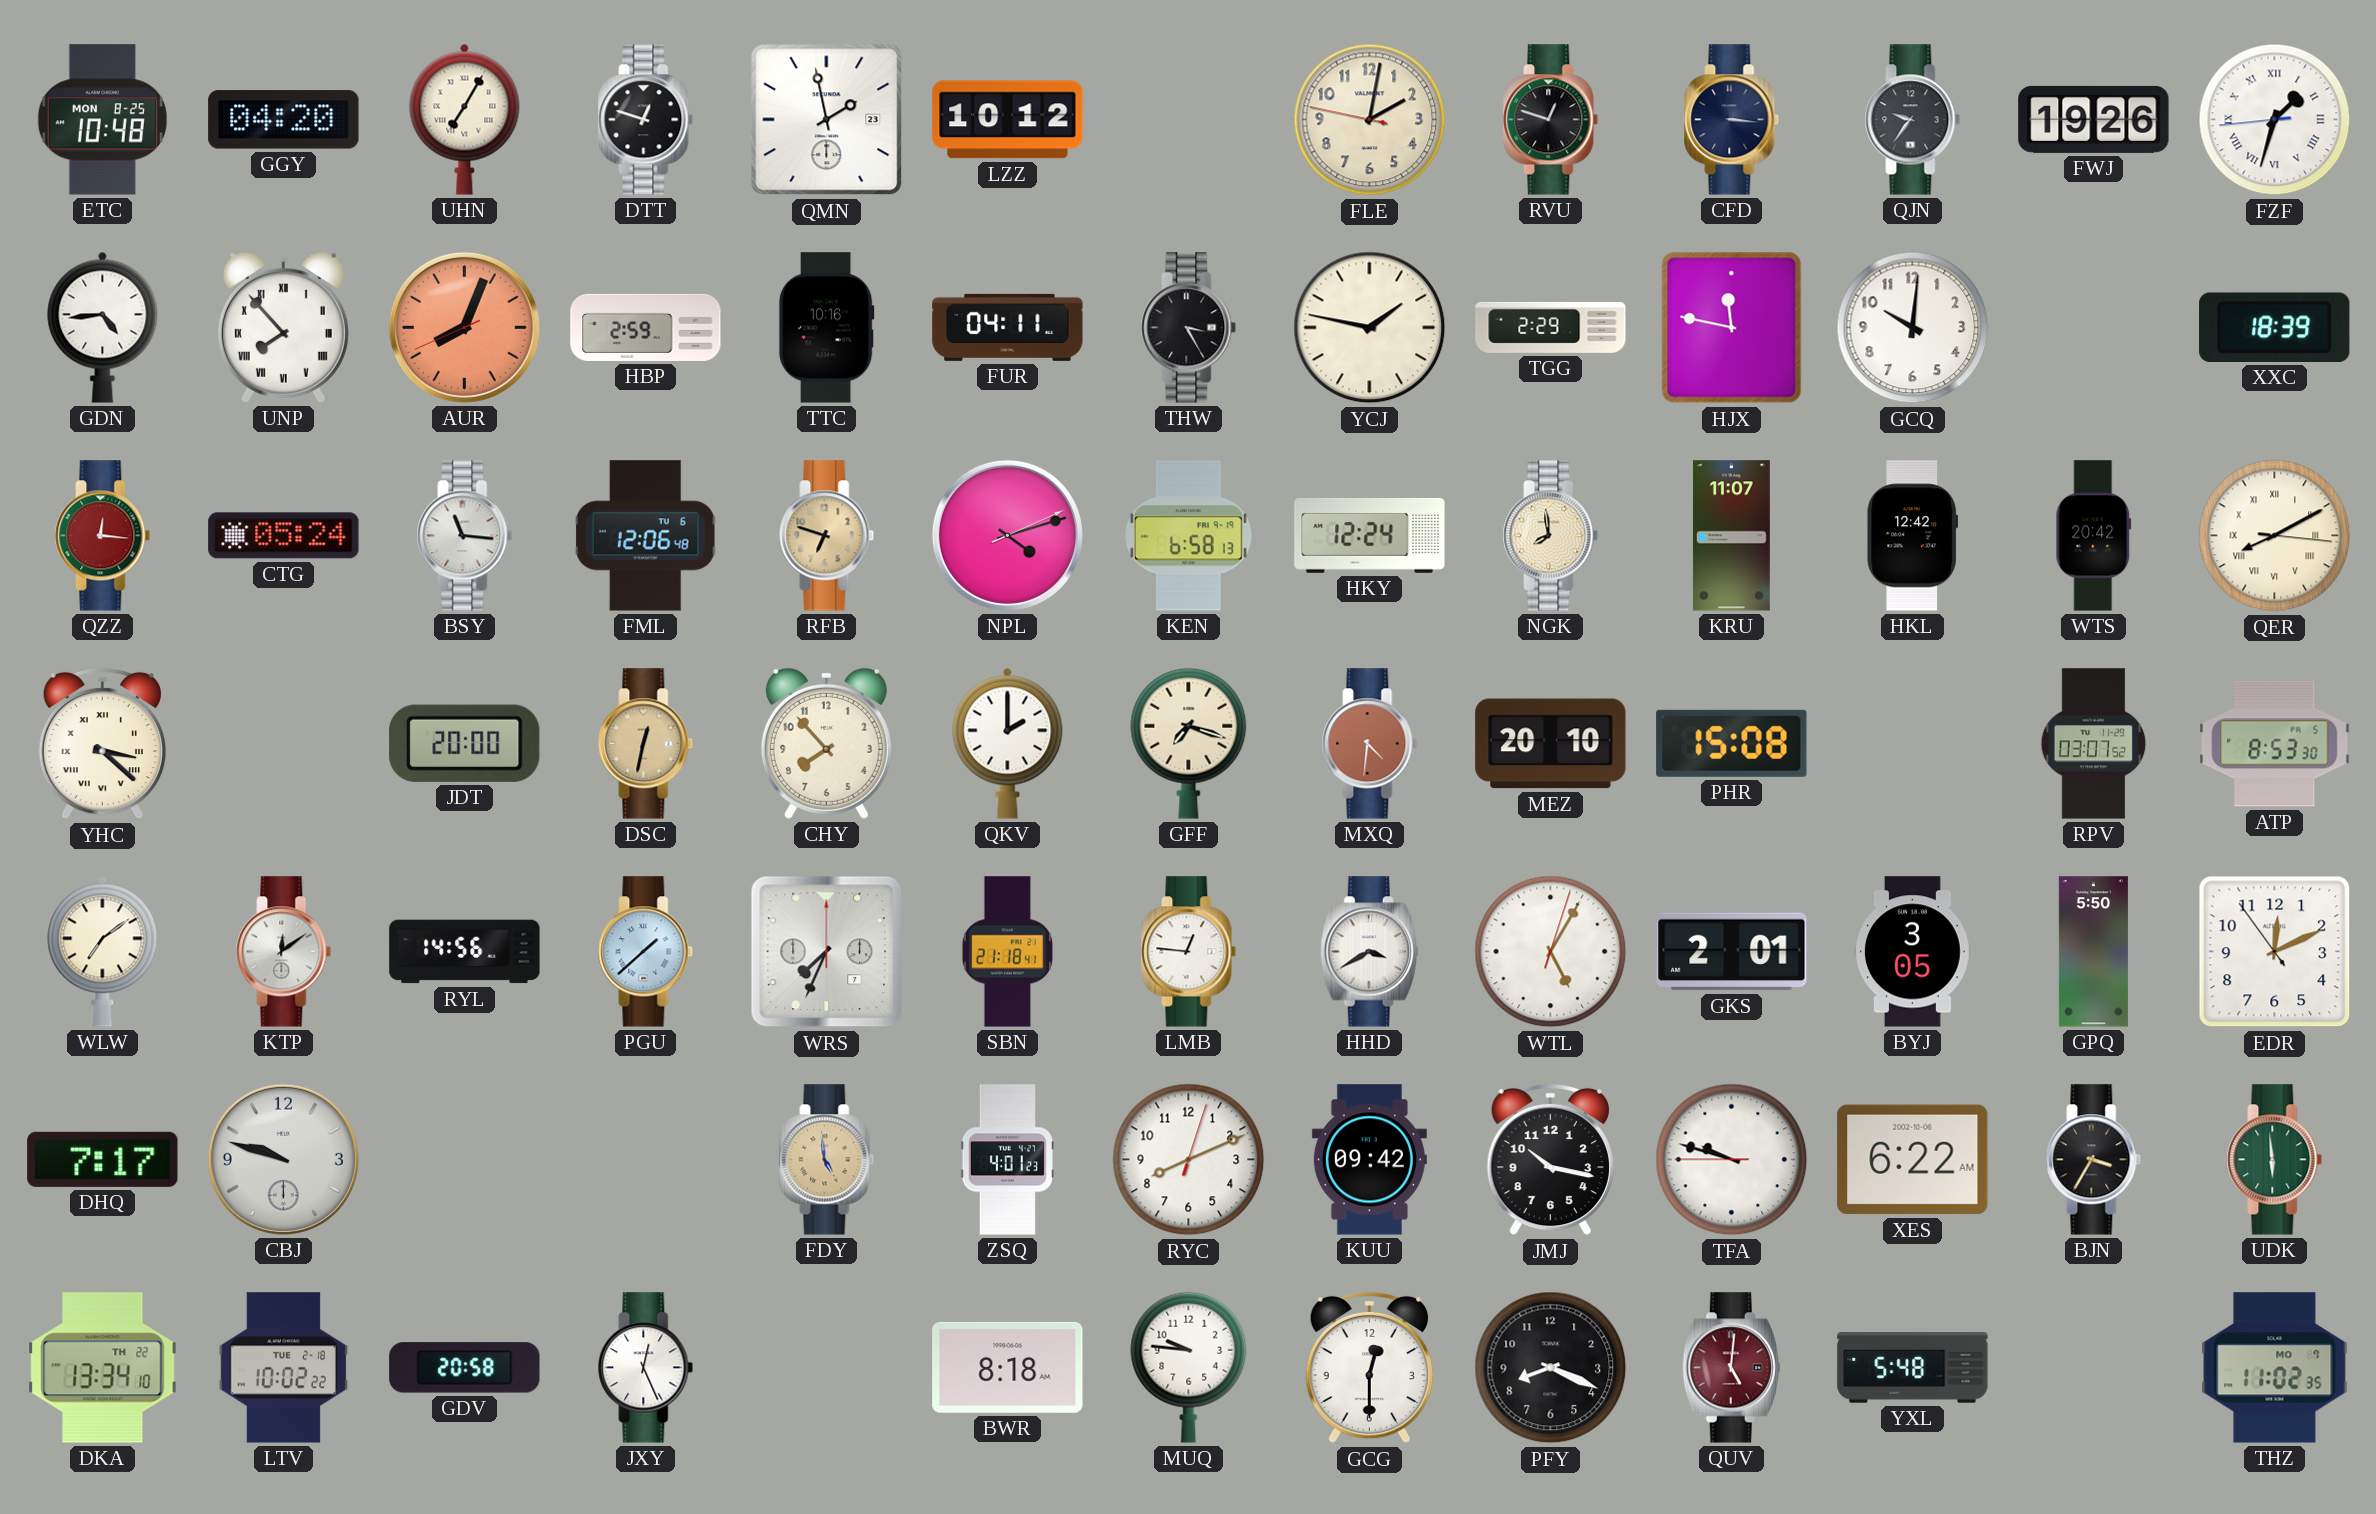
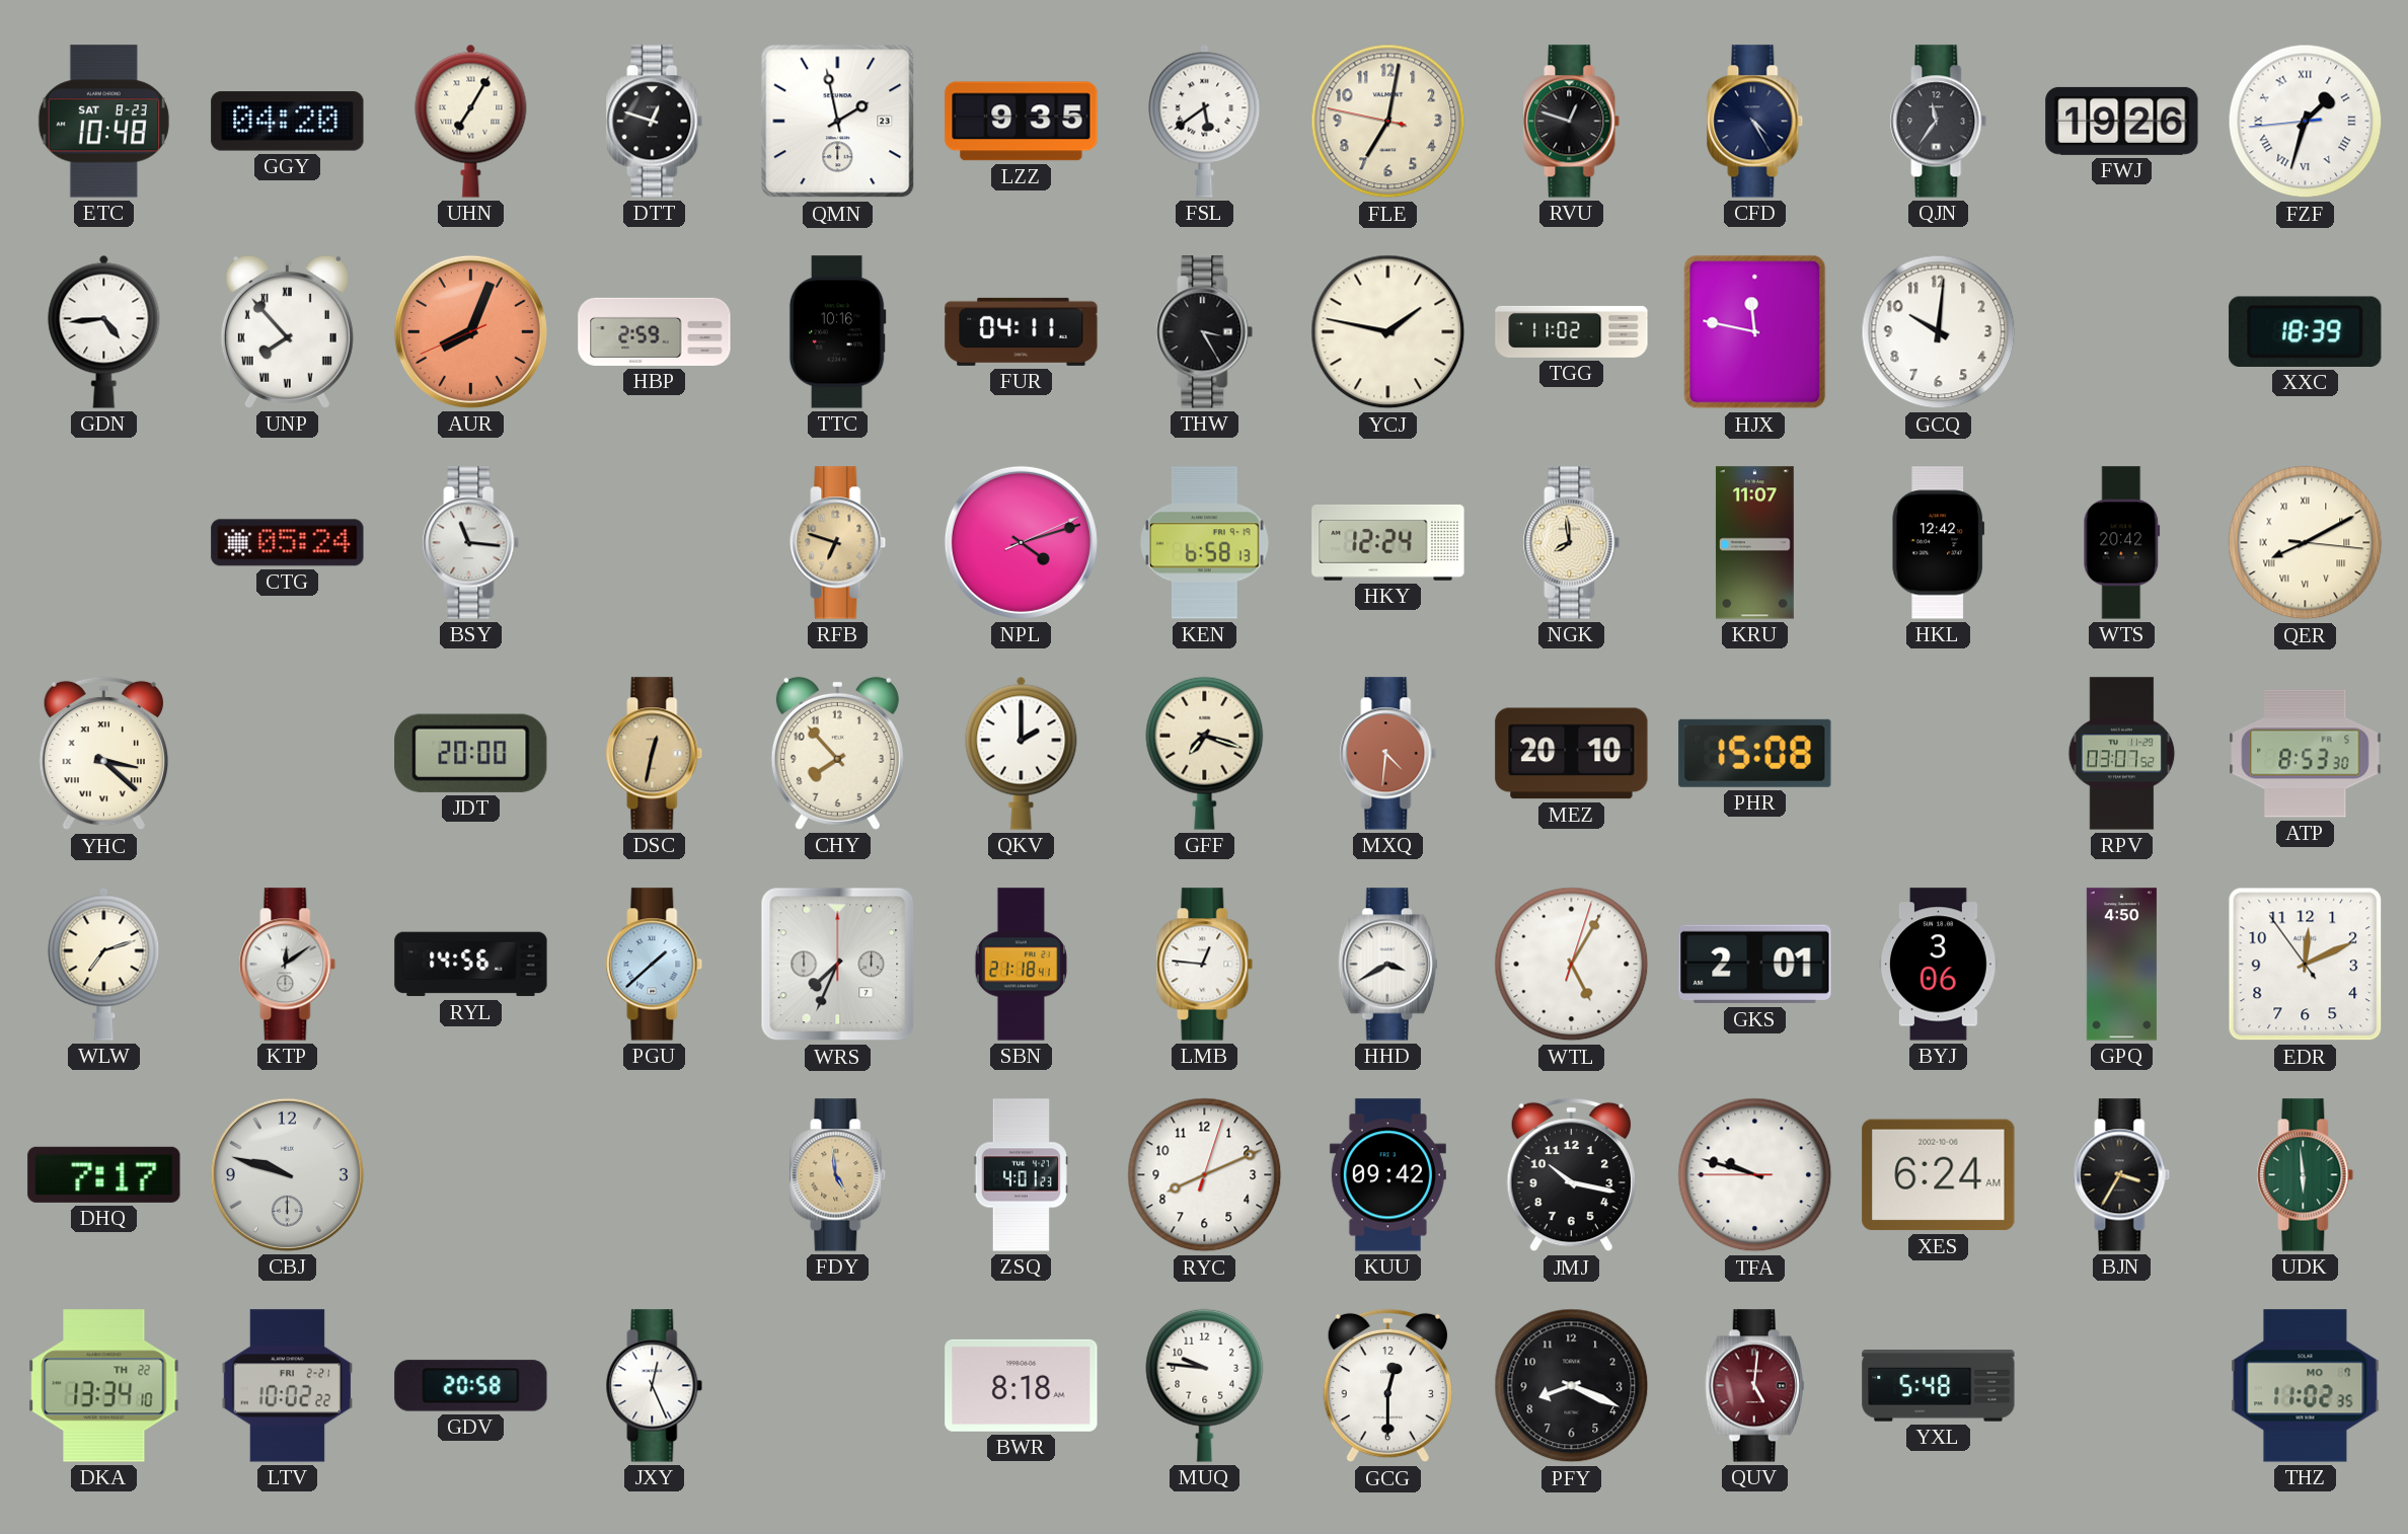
ETC date: MON 8-25 -> SAT 8-23
LZZ: 10:12 -> 9:35
FSL: none -> 5:39
FLE: 2:01 -> 7:01
CFD: 3:16 -> 4:25
QJN: 9:36 -> 11:36
TGG: 2:29 -> 11:02
QZZ: 12:16 -> none
FML: 12:06 -> none
WLW: 7:09 -> 7:12
BYJ: 3:05 -> 3:06
GPQ: 5:50 -> 4:50
XES: 6:22 -> 6:24
LTV date: TUE 2-18 -> FRI 2-21
